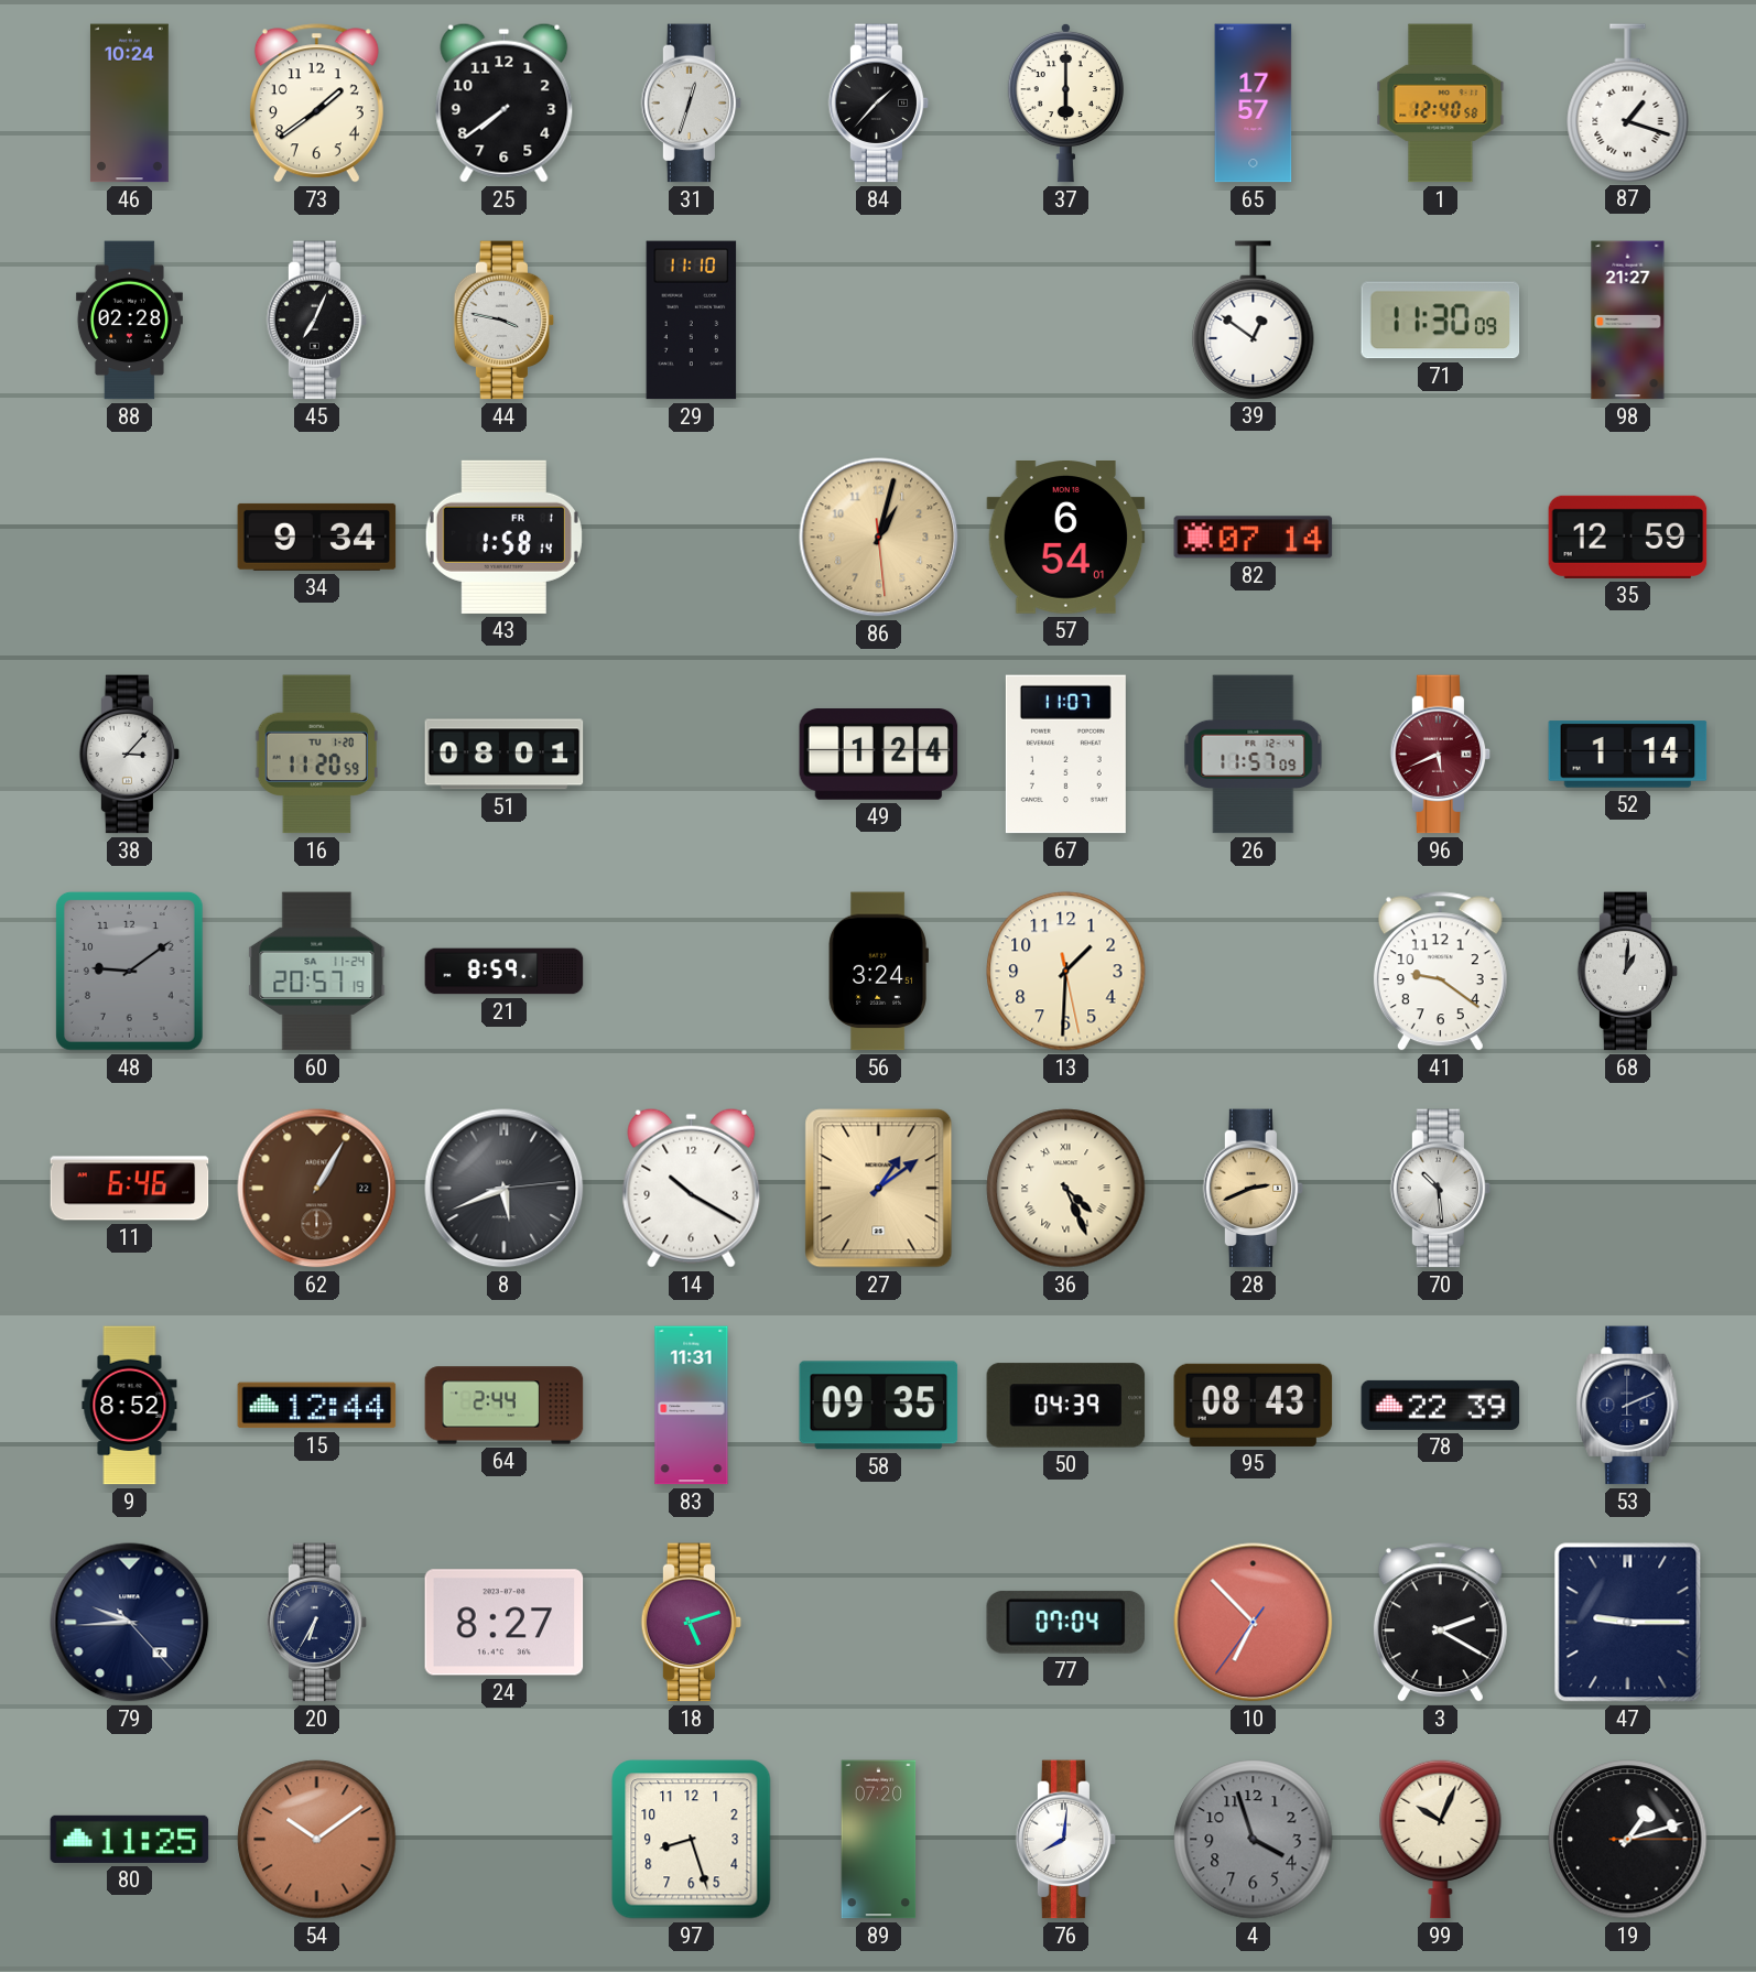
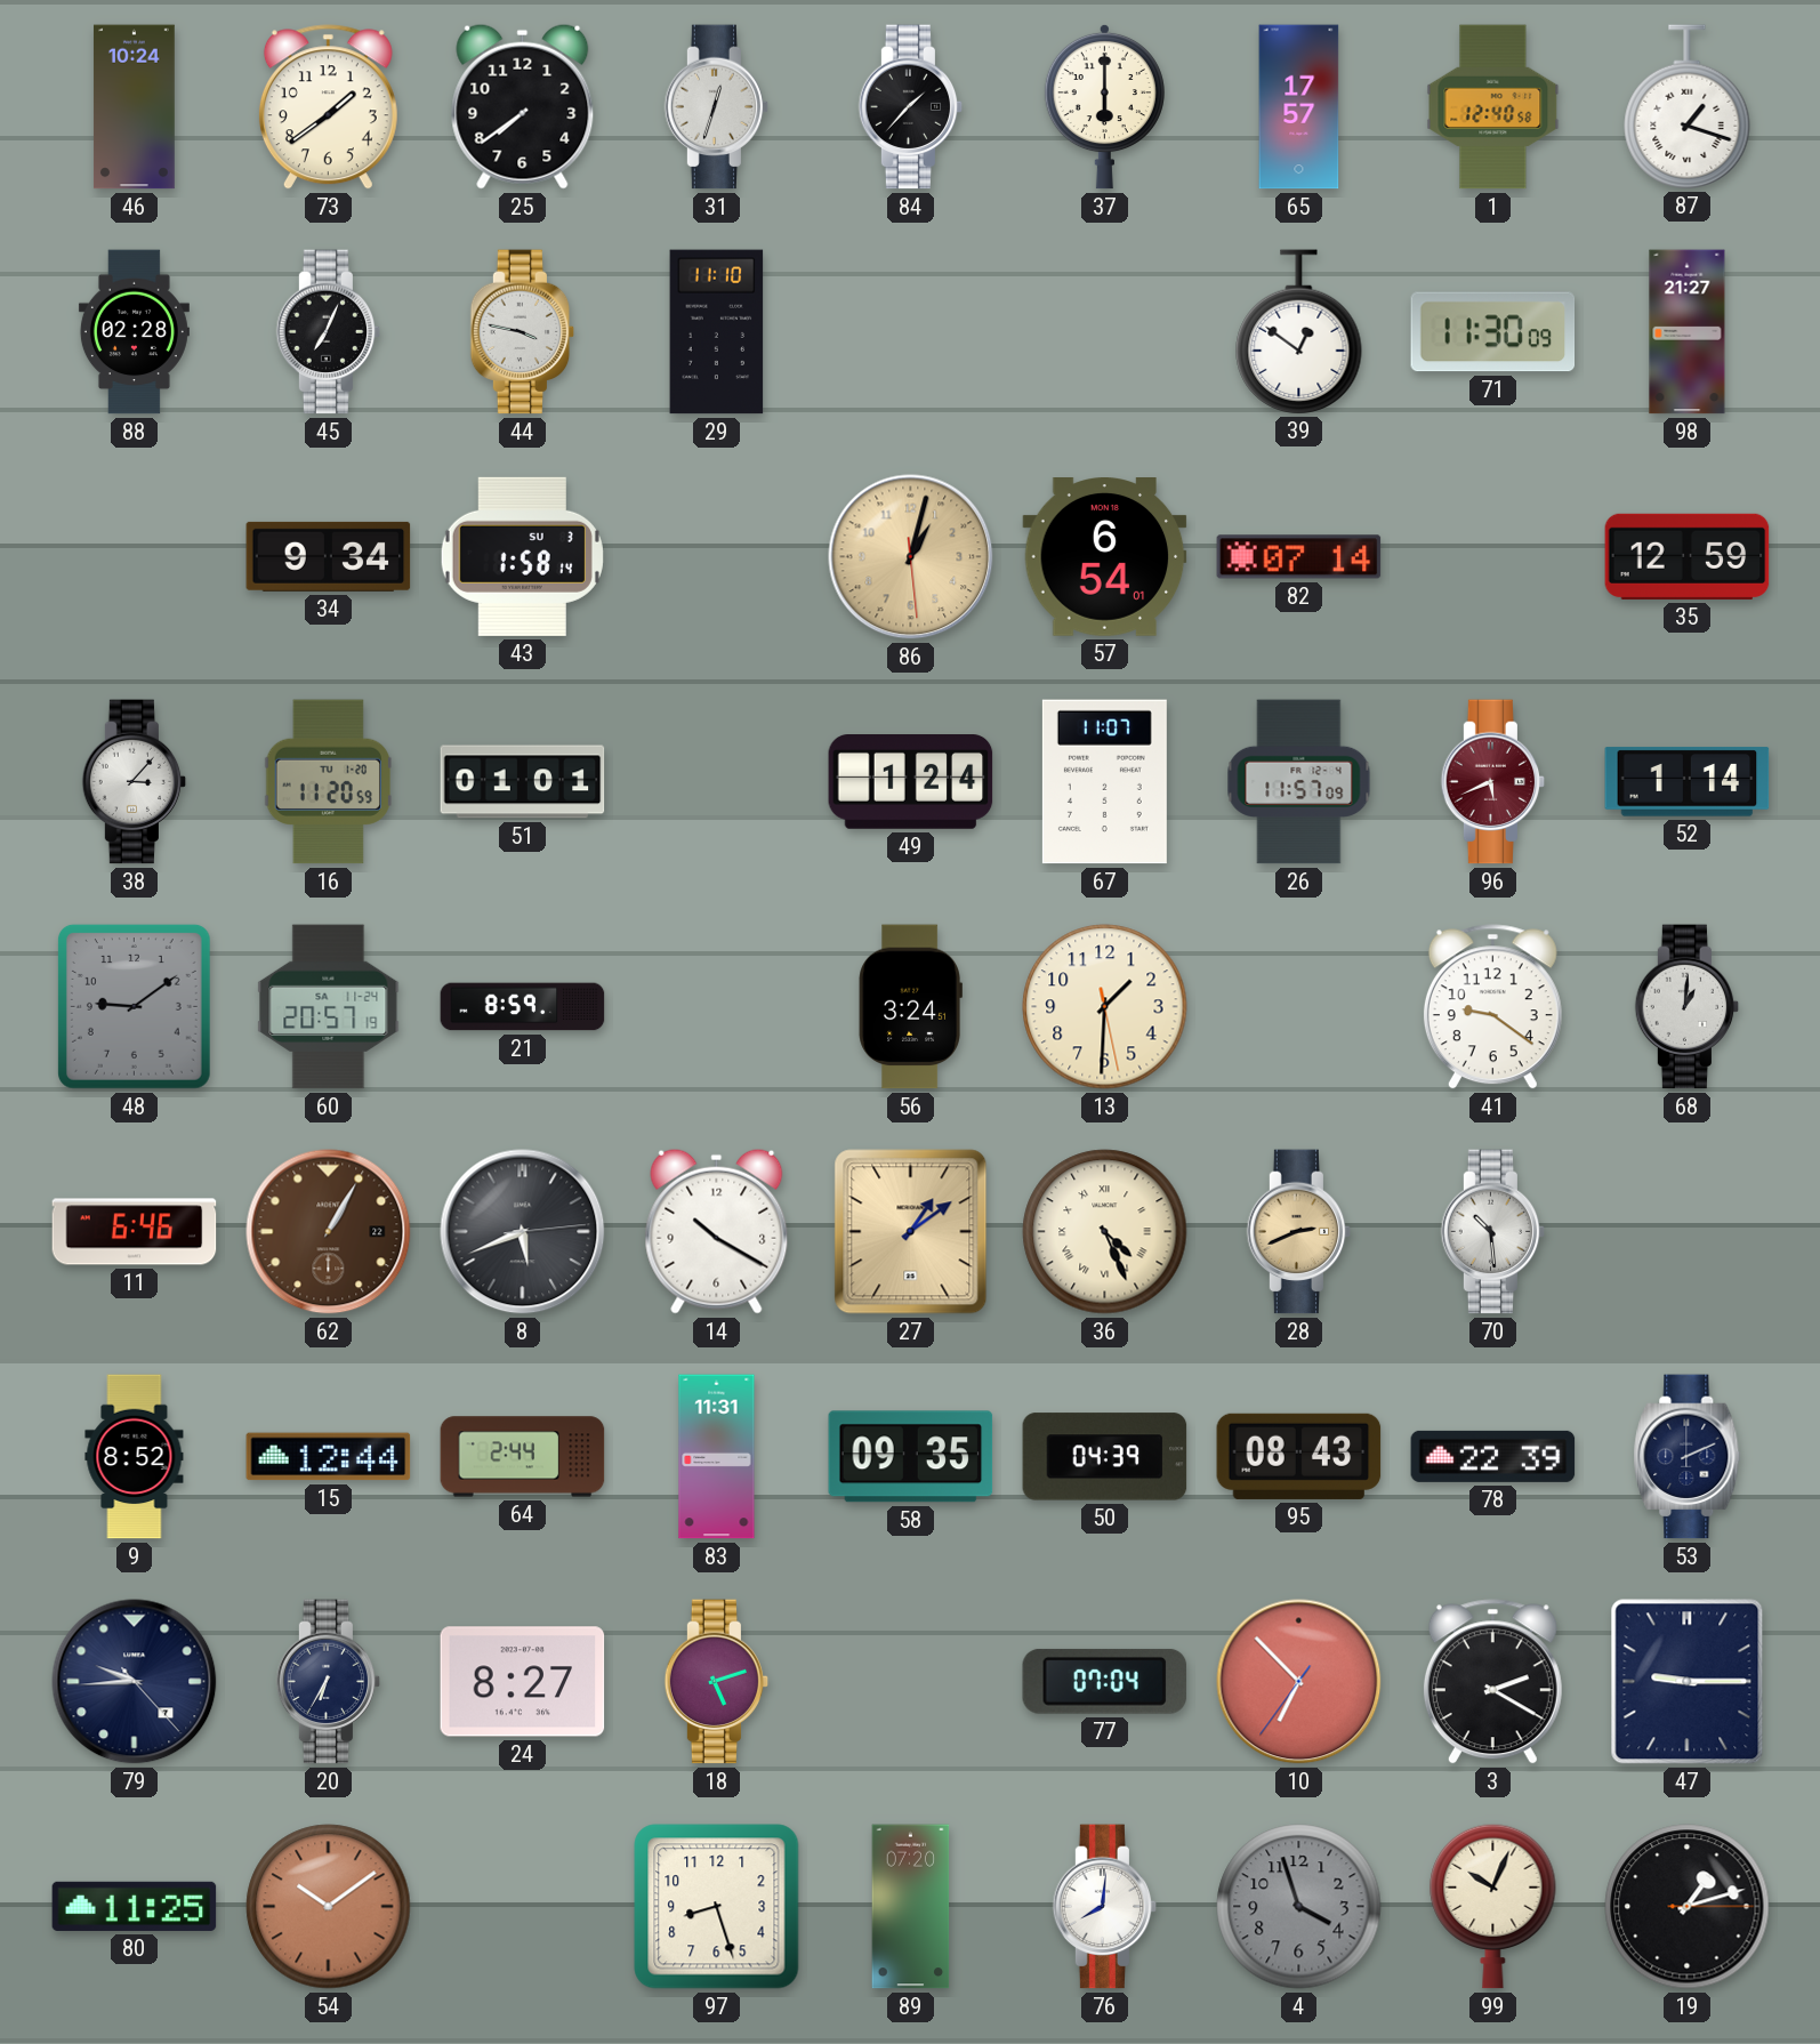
43 date: FR 1 -> SU 3
51: 08:01 -> 01:01
